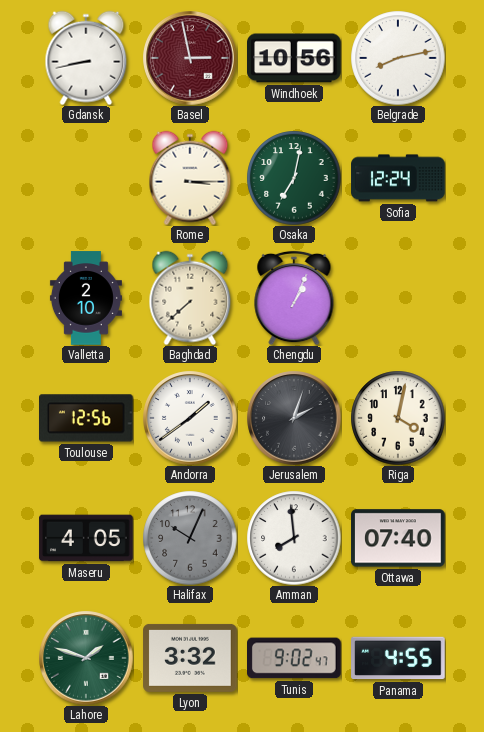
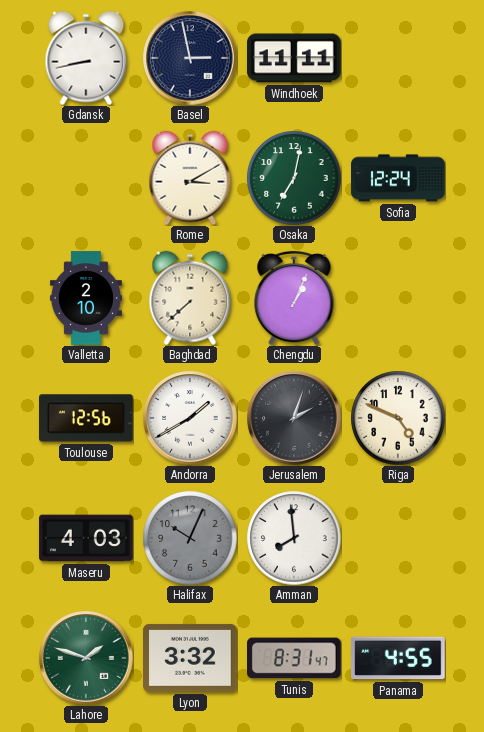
Basel dial: burgundy -> navy
Windhoek: 10:56 -> 11:11
Belgrade: 8:13 -> none
Rome: 3:15 -> 3:10
Andorra: 1:39 -> 1:40
Riga: 4:02 -> 4:49
Maseru: 4:05 -> 4:03
Ottawa: 07:40 -> none
Tunis: 9:02 -> 8:31
